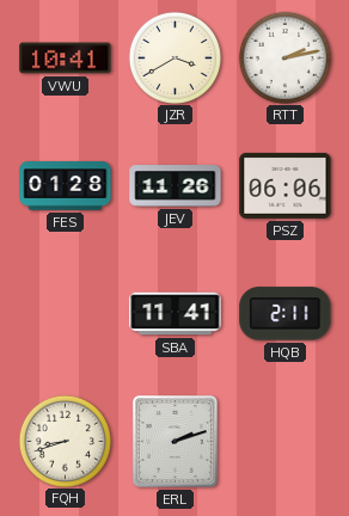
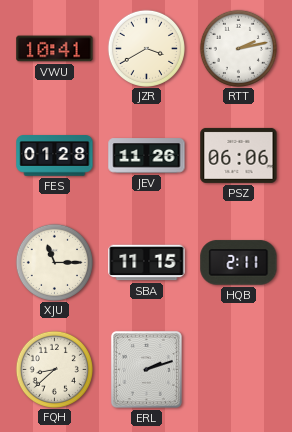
XJU: none -> 11:15
SBA: 11:41 -> 11:15
FQH: 8:42 -> 8:38
